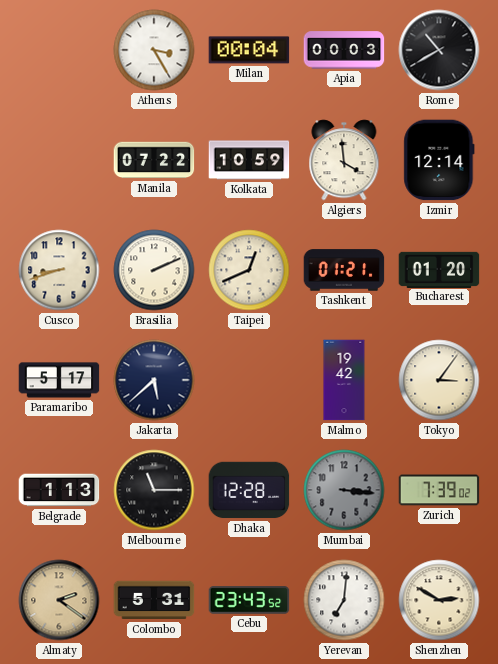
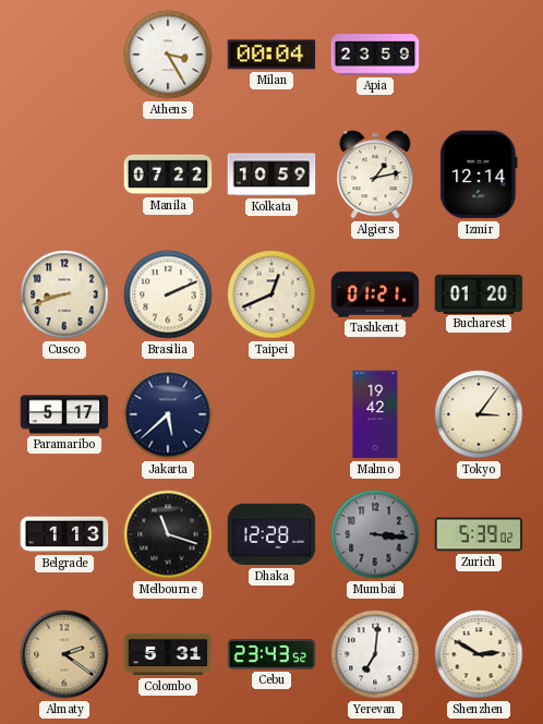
Apia: 00:03 -> 23:59
Rome: 10:40 -> none
Algiers: 3:59 -> 1:13
Melbourne: 11:15 -> 11:18
Zurich: 7:39 -> 5:39
